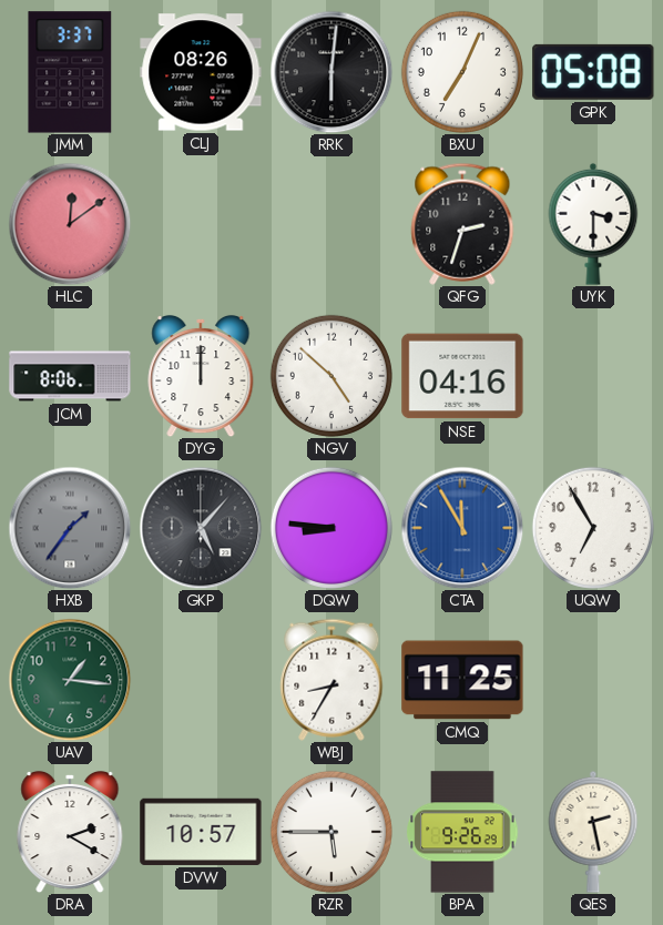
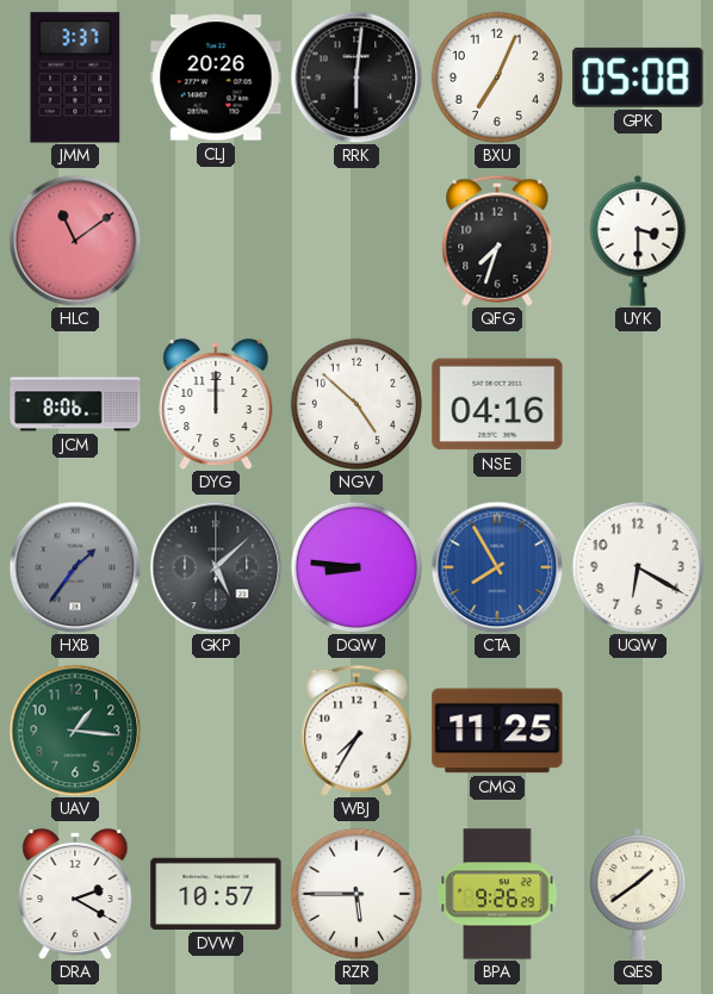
CLJ: 08:26 -> 20:26
HLC: 12:09 -> 11:09
QFG: 2:33 -> 7:33
GKP: 5:07 -> 5:08
CTA: 11:55 -> 7:55
UQW: 6:55 -> 6:20
WBJ: 8:35 -> 7:35
QES: 2:28 -> 1:39
